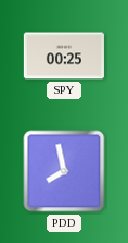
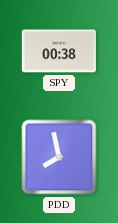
SPY: 00:25 -> 00:38
